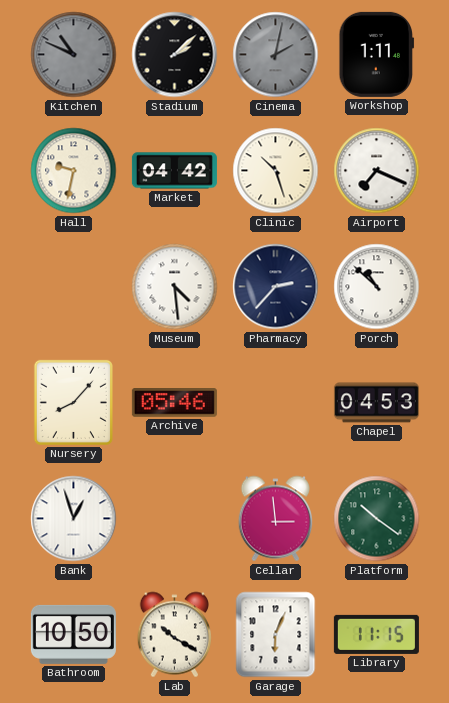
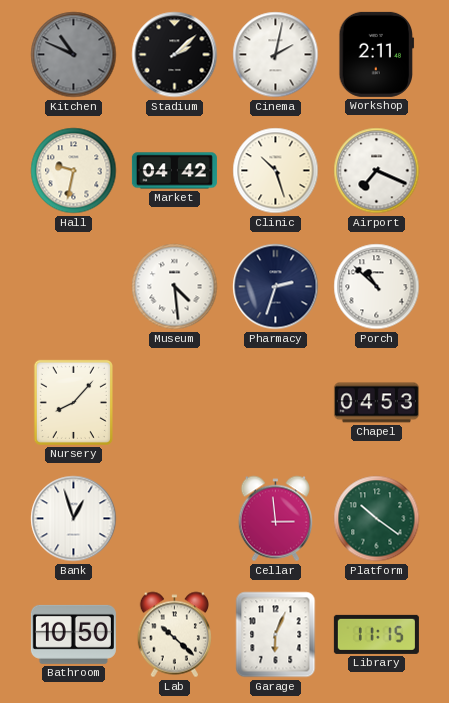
Cinema dial: grey -> white
Workshop: 1:11 -> 2:11
Pharmacy: 2:37 -> 2:33
Archive: 05:46 -> none
Lab: 10:20 -> 10:22
